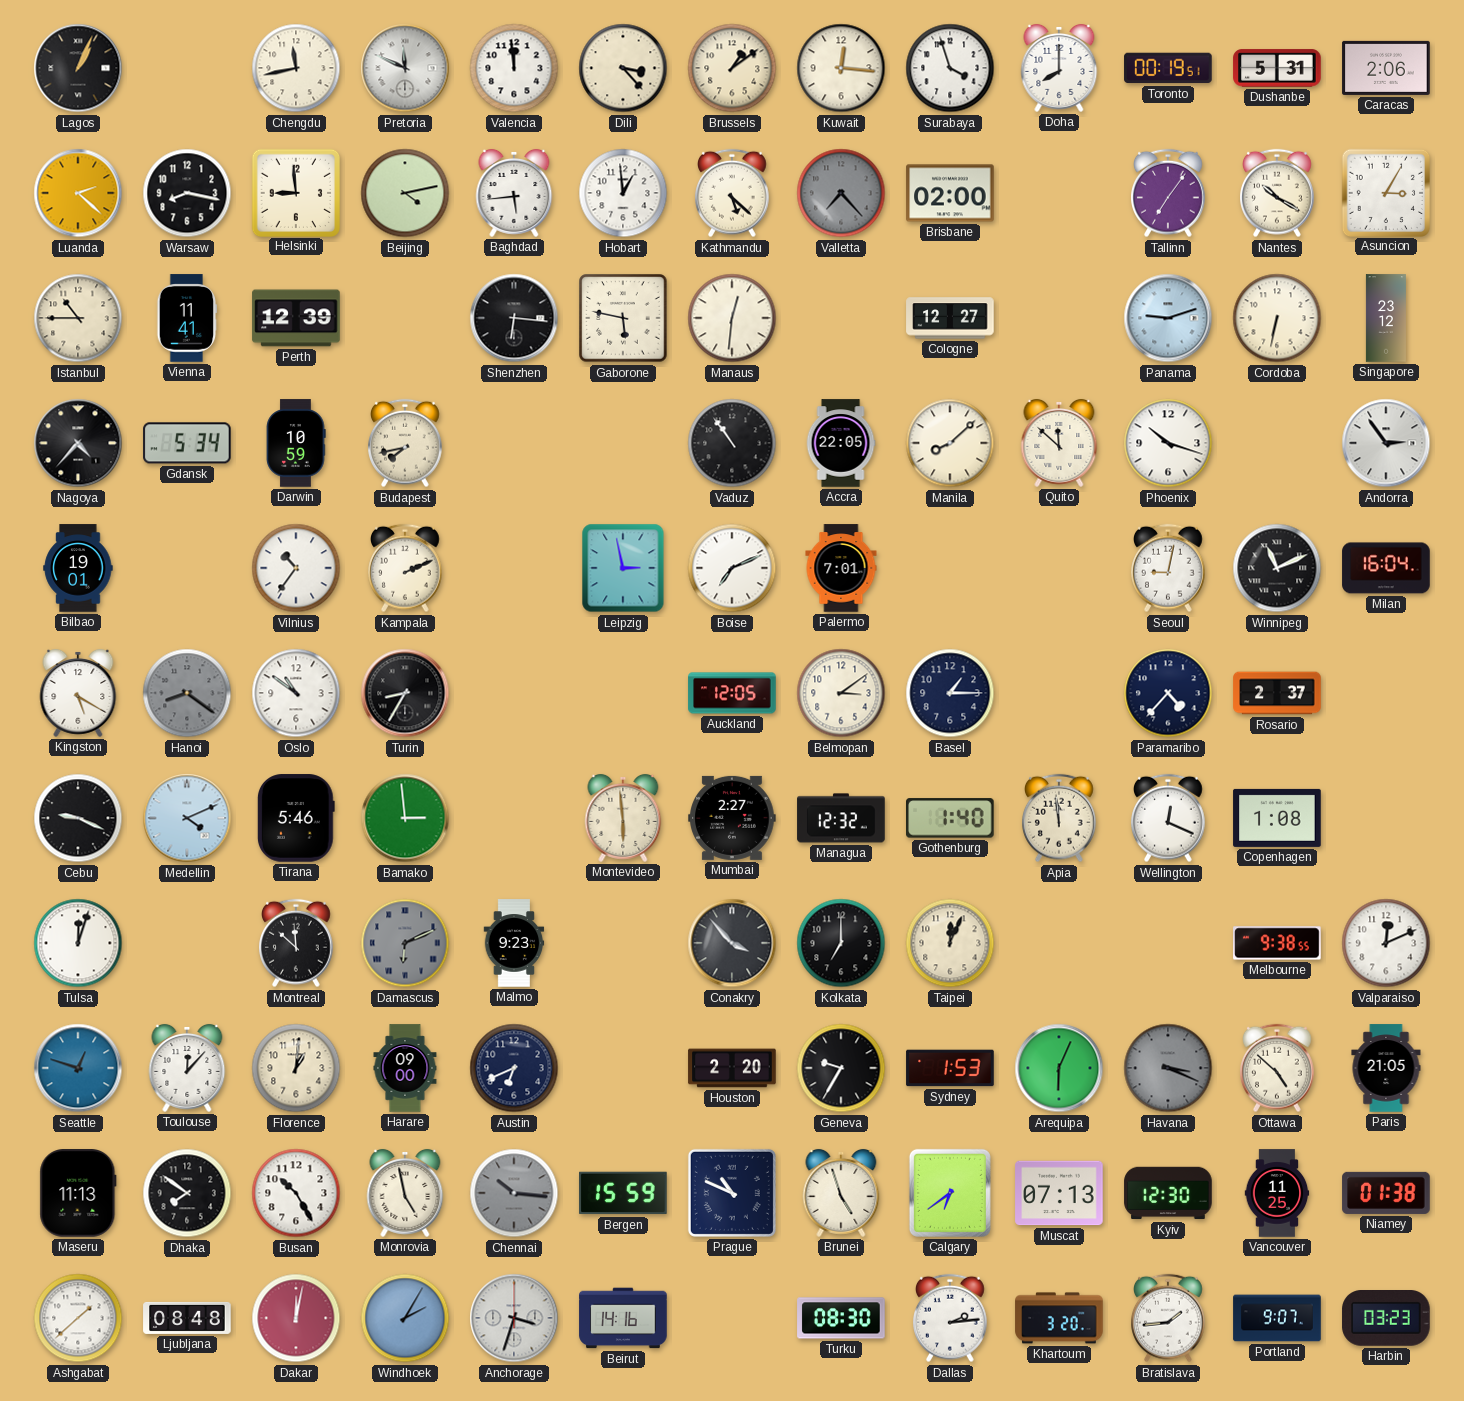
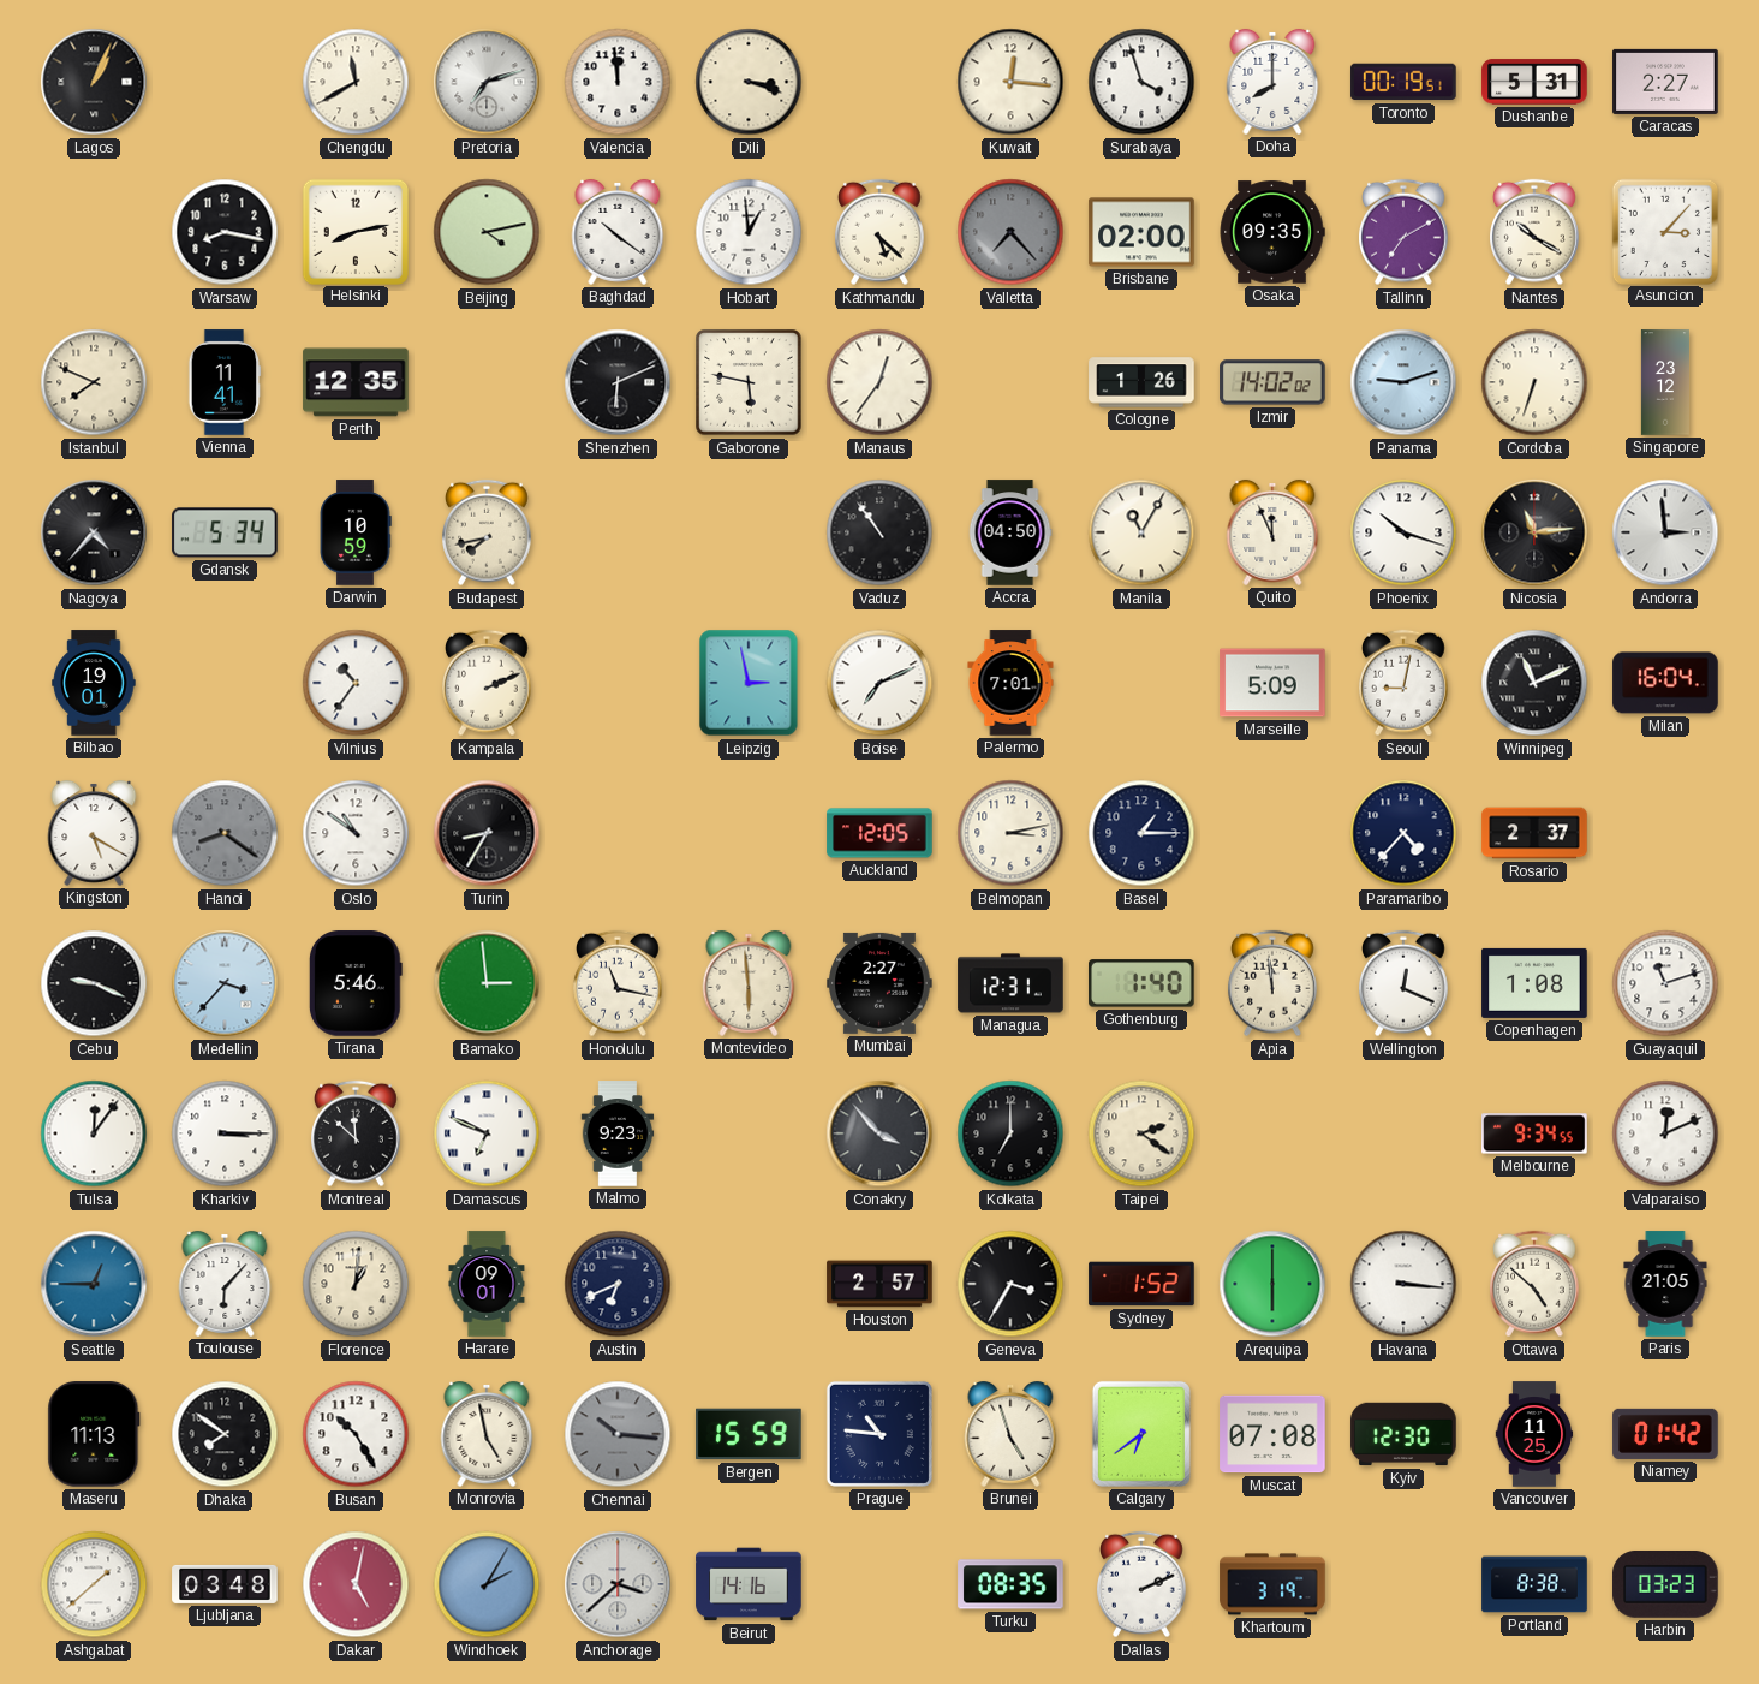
Chengdu: 11:43 -> 11:40
Pretoria: 11:49 -> 7:12
Dili: 3:23 -> 3:18
Brussels: 1:09 -> none
Caracas: 2:06 -> 2:27
Luanda: 2:22 -> none
Helsinki: 8:59 -> 8:13
Baghdad: 5:44 -> 10:21
Osaka: none -> 09:35
Tallinn: 7:06 -> 7:10
Asuncion: 3:05 -> 3:07
Istanbul: 10:45 -> 7:49
Perth: 12:39 -> 12:35
Shenzhen: 6:16 -> 6:11
Manaus: 12:31 -> 12:36
Cologne: 12:27 -> 1:26
Izmir: none -> 14:02
Cordoba: 6:32 -> 6:33
Accra: 22:05 -> 04:50
Manila: 8:08 -> 11:05
Quito: 11:52 -> 11:56
Nicosia: none -> 11:14
Andorra: 2:54 -> 2:59
Marseille: none -> 5:09
Belmopan: 3:09 -> 3:13
Medellin: 4:11 -> 3:37
Honolulu: none -> 11:17
Managua: 12:32 -> 12:31
Guayaquil: none -> 11:12
Tulsa: 12:03 -> 12:06
Kharkiv: none -> 3:15
Damascus: 6:11 -> 6:49
Damascus dial: grey -> white
Taipei: 12:04 -> 2:21
Melbourne: 9:38 -> 9:34
Seattle: 12:48 -> 12:45
Toulouse: 12:07 -> 6:07
Harare: 09:00 -> 09:01
Houston: 2:20 -> 2:57
Geneva: 9:35 -> 3:35
Sydney: 1:53 -> 1:52
Arequipa: 6:04 -> 6:00
Havana: 3:19 -> 3:16
Havana dial: grey -> white
Prague: 10:49 -> 10:46
Muscat: 07:13 -> 07:08
Niamey: 01:38 -> 01:42
Ljubljana: 08:48 -> 03:48
Dakar: 12:02 -> 5:02
Anchorage: 3:33 -> 3:38
Turku: 08:30 -> 08:35
Dallas: 2:14 -> 2:11
Khartoum: 3:20 -> 3:19
Bratislava: 1:44 -> none
Portland: 9:07 -> 8:38
